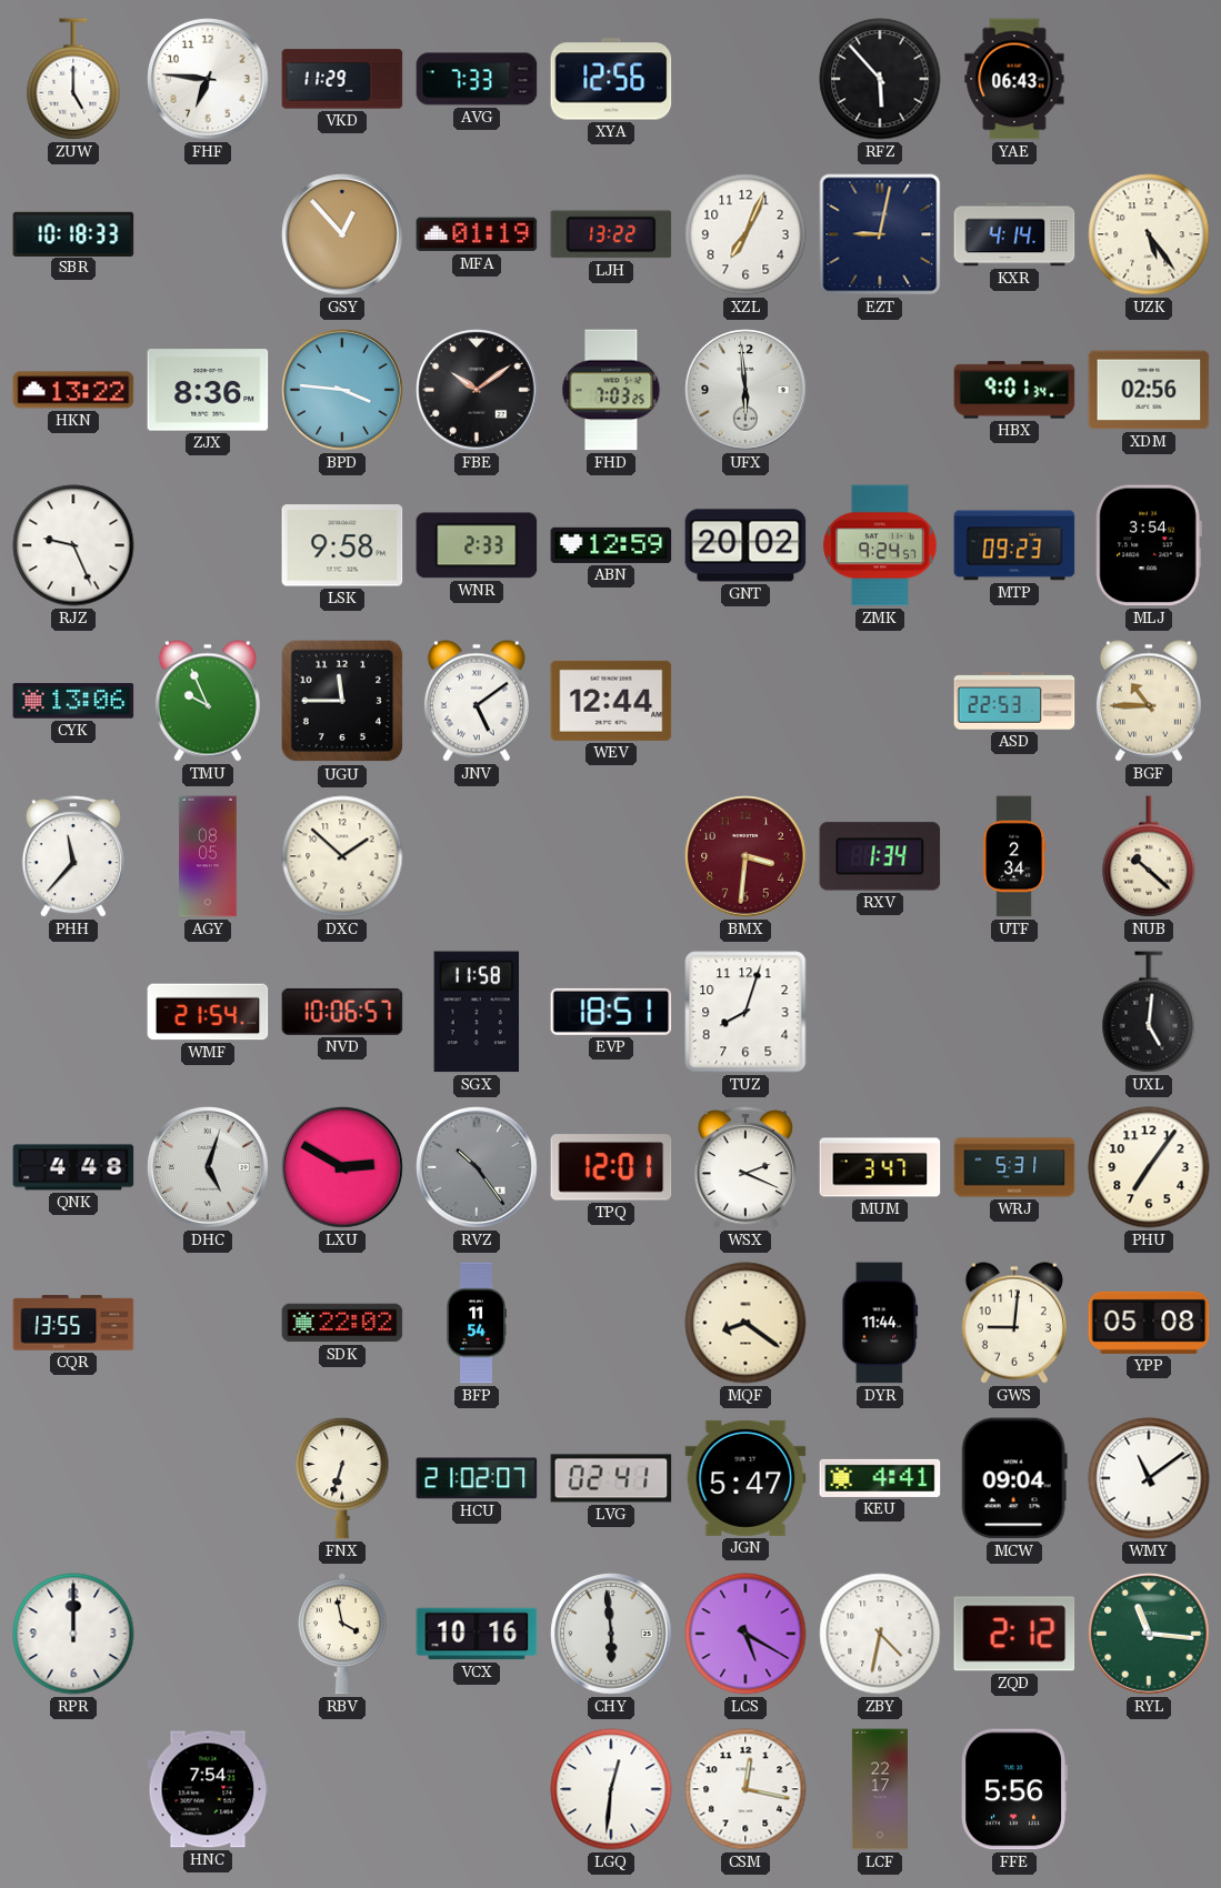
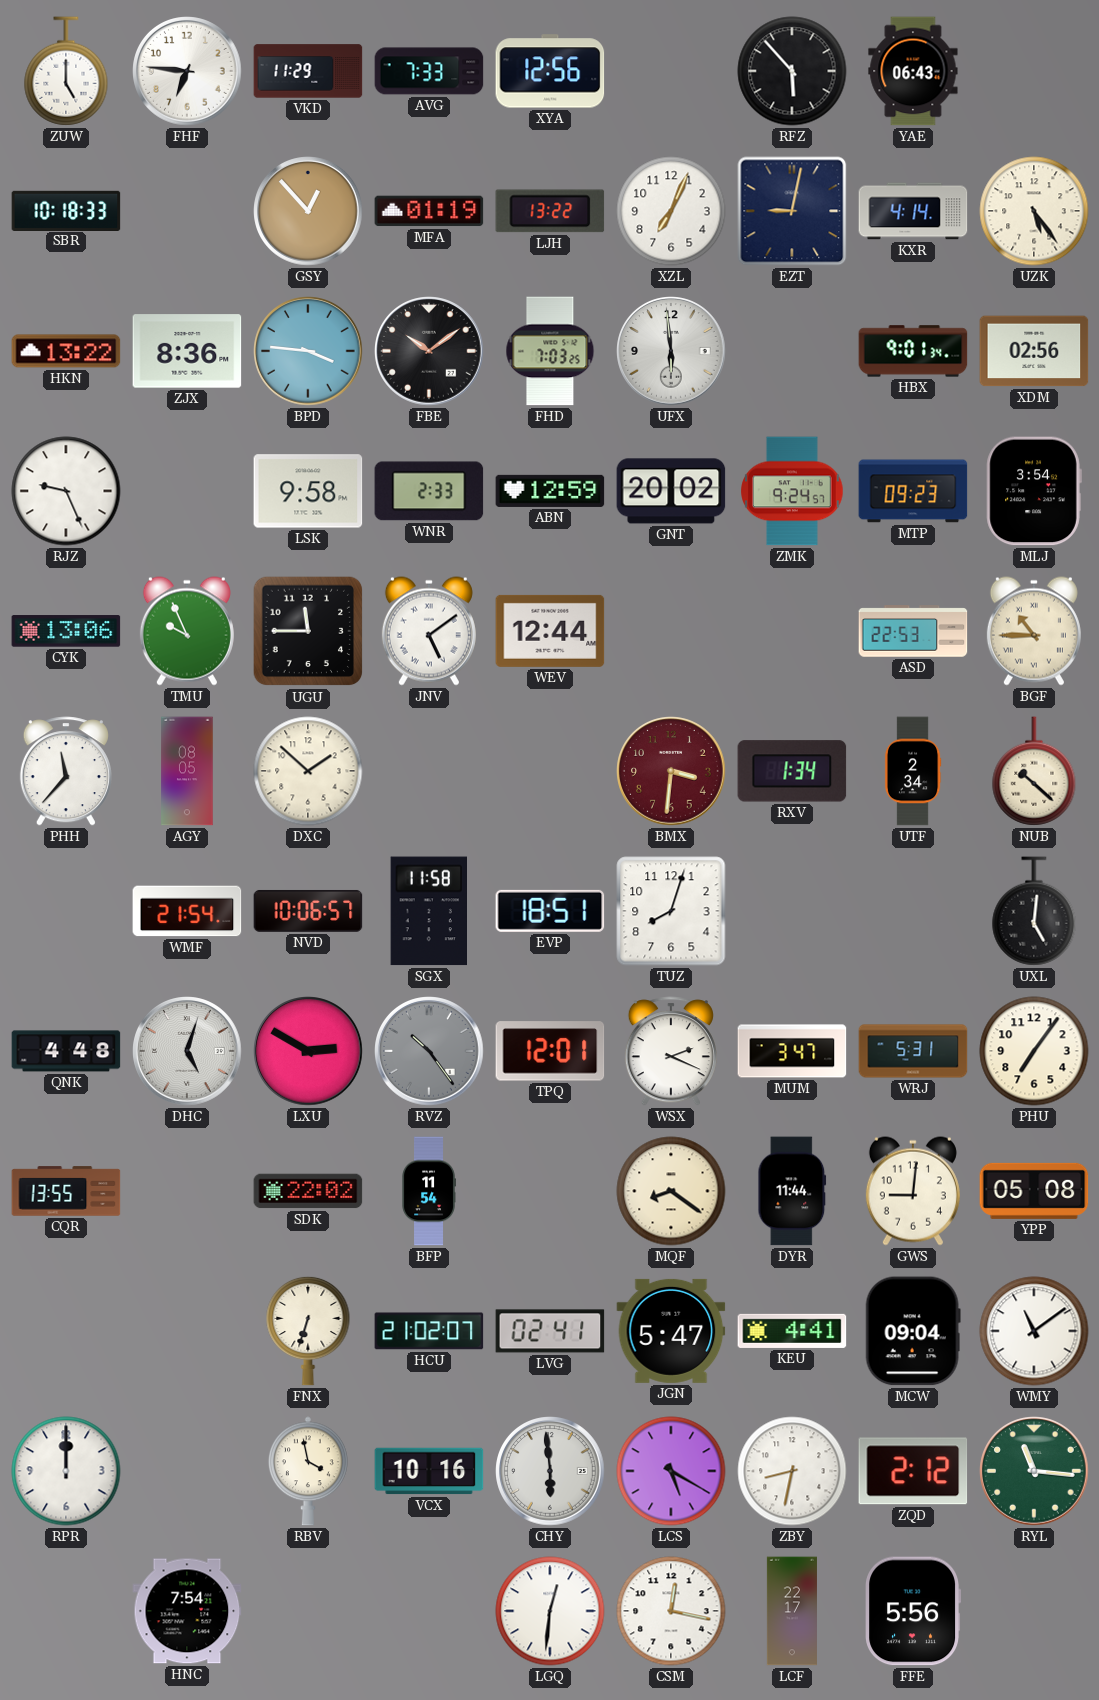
ZBY: 4:32 -> 8:32
